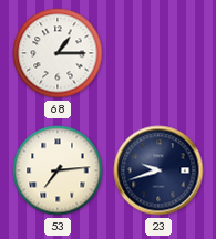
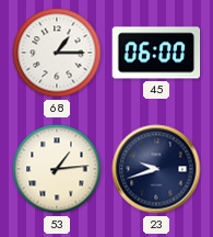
45: none -> 06:00
53: 7:14 -> 1:14
